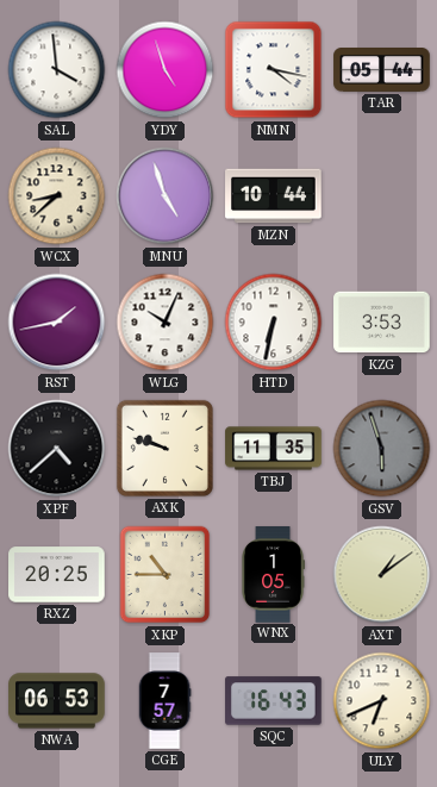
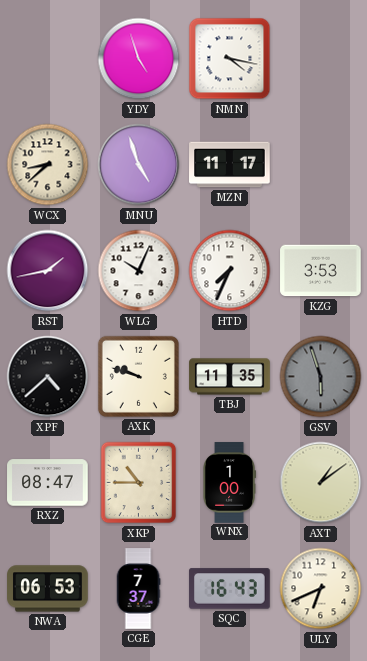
SAL: 3:59 -> none
TAR: 05:44 -> none
MZN: 10:44 -> 11:17
HTD: 6:32 -> 7:34
RXZ: 20:25 -> 08:47
WNX: 1:05 -> 1:00
CGE: 7:57 -> 7:37
